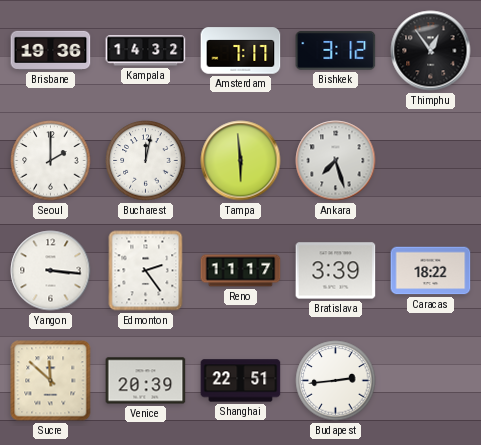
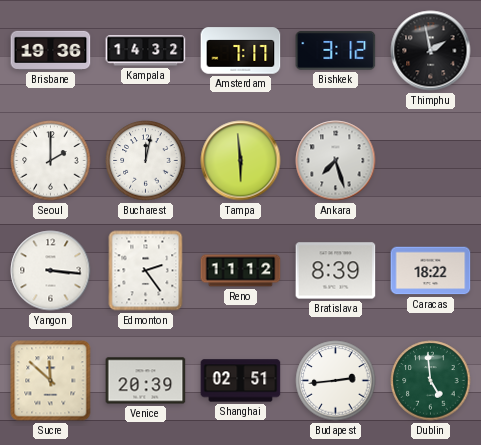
Thimphu: 12:54 -> 1:58
Reno: 11:17 -> 11:12
Bratislava: 3:39 -> 8:39
Shanghai: 22:51 -> 02:51
Dublin: none -> 4:59
